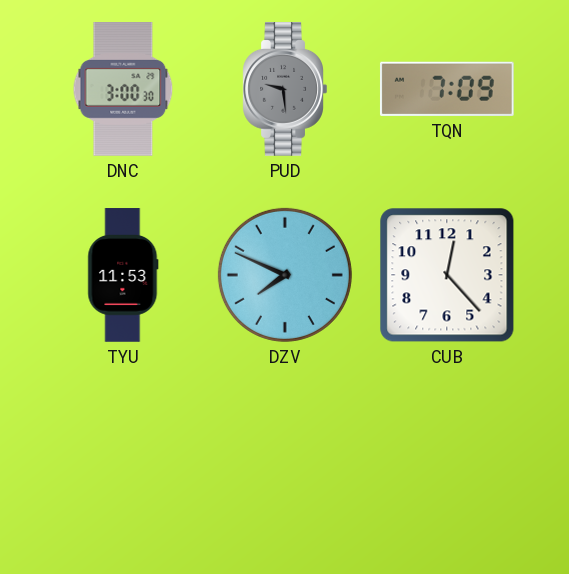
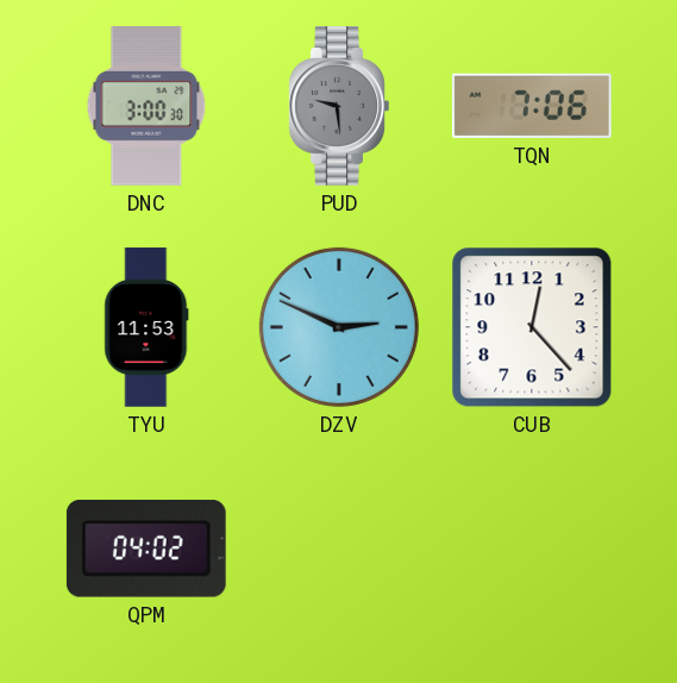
TQN: 7:09 -> 7:06
DZV: 7:49 -> 2:49
QPM: none -> 04:02
